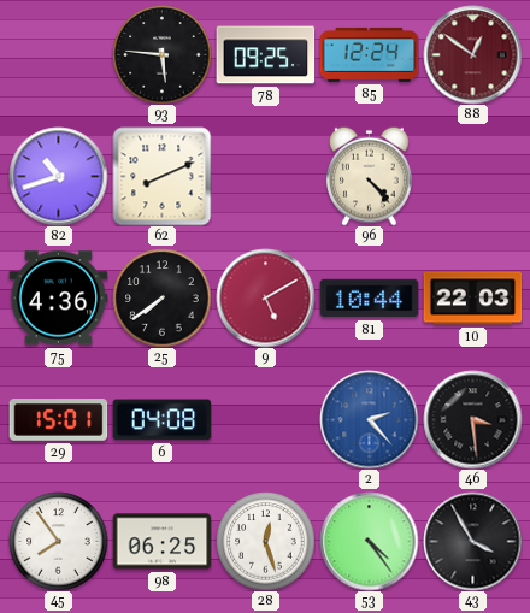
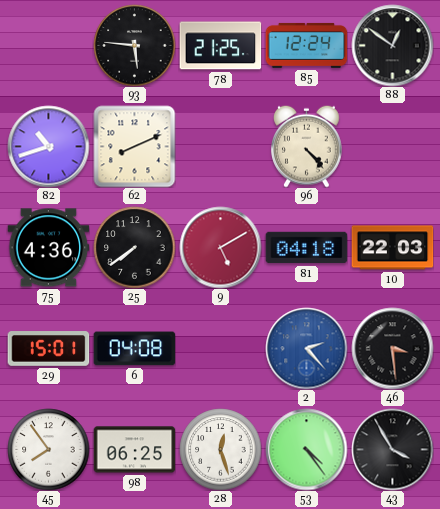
78: 09:25 -> 21:25
88 dial: burgundy -> black
81: 10:44 -> 04:18
